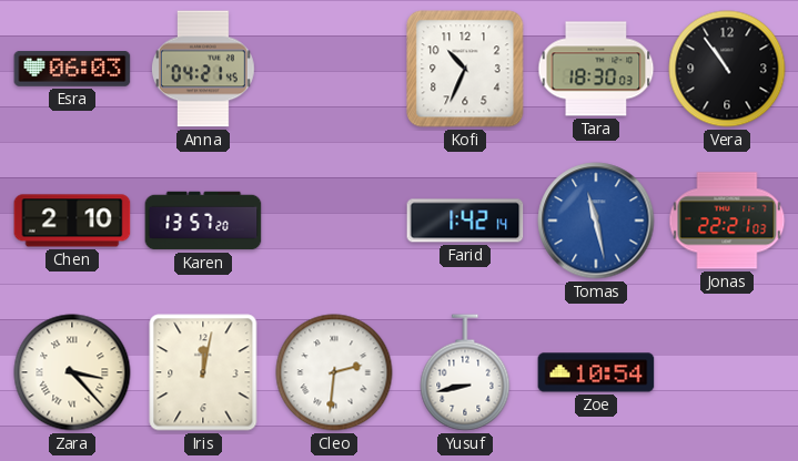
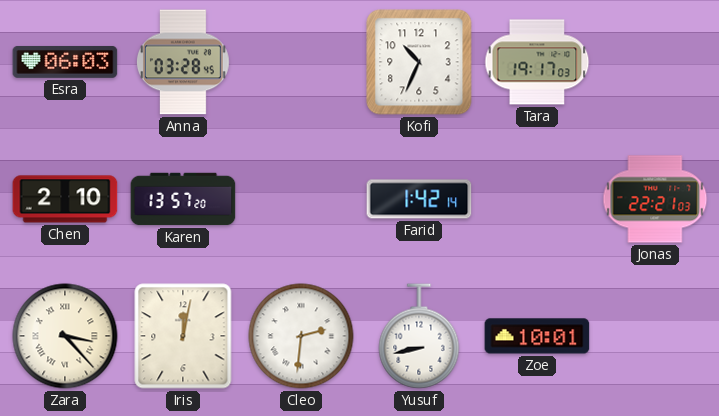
Anna: 04:21 -> 03:28
Tara: 18:30 -> 19:17
Vera: 10:54 -> none
Tomas: 11:28 -> none
Zoe: 10:54 -> 10:01
